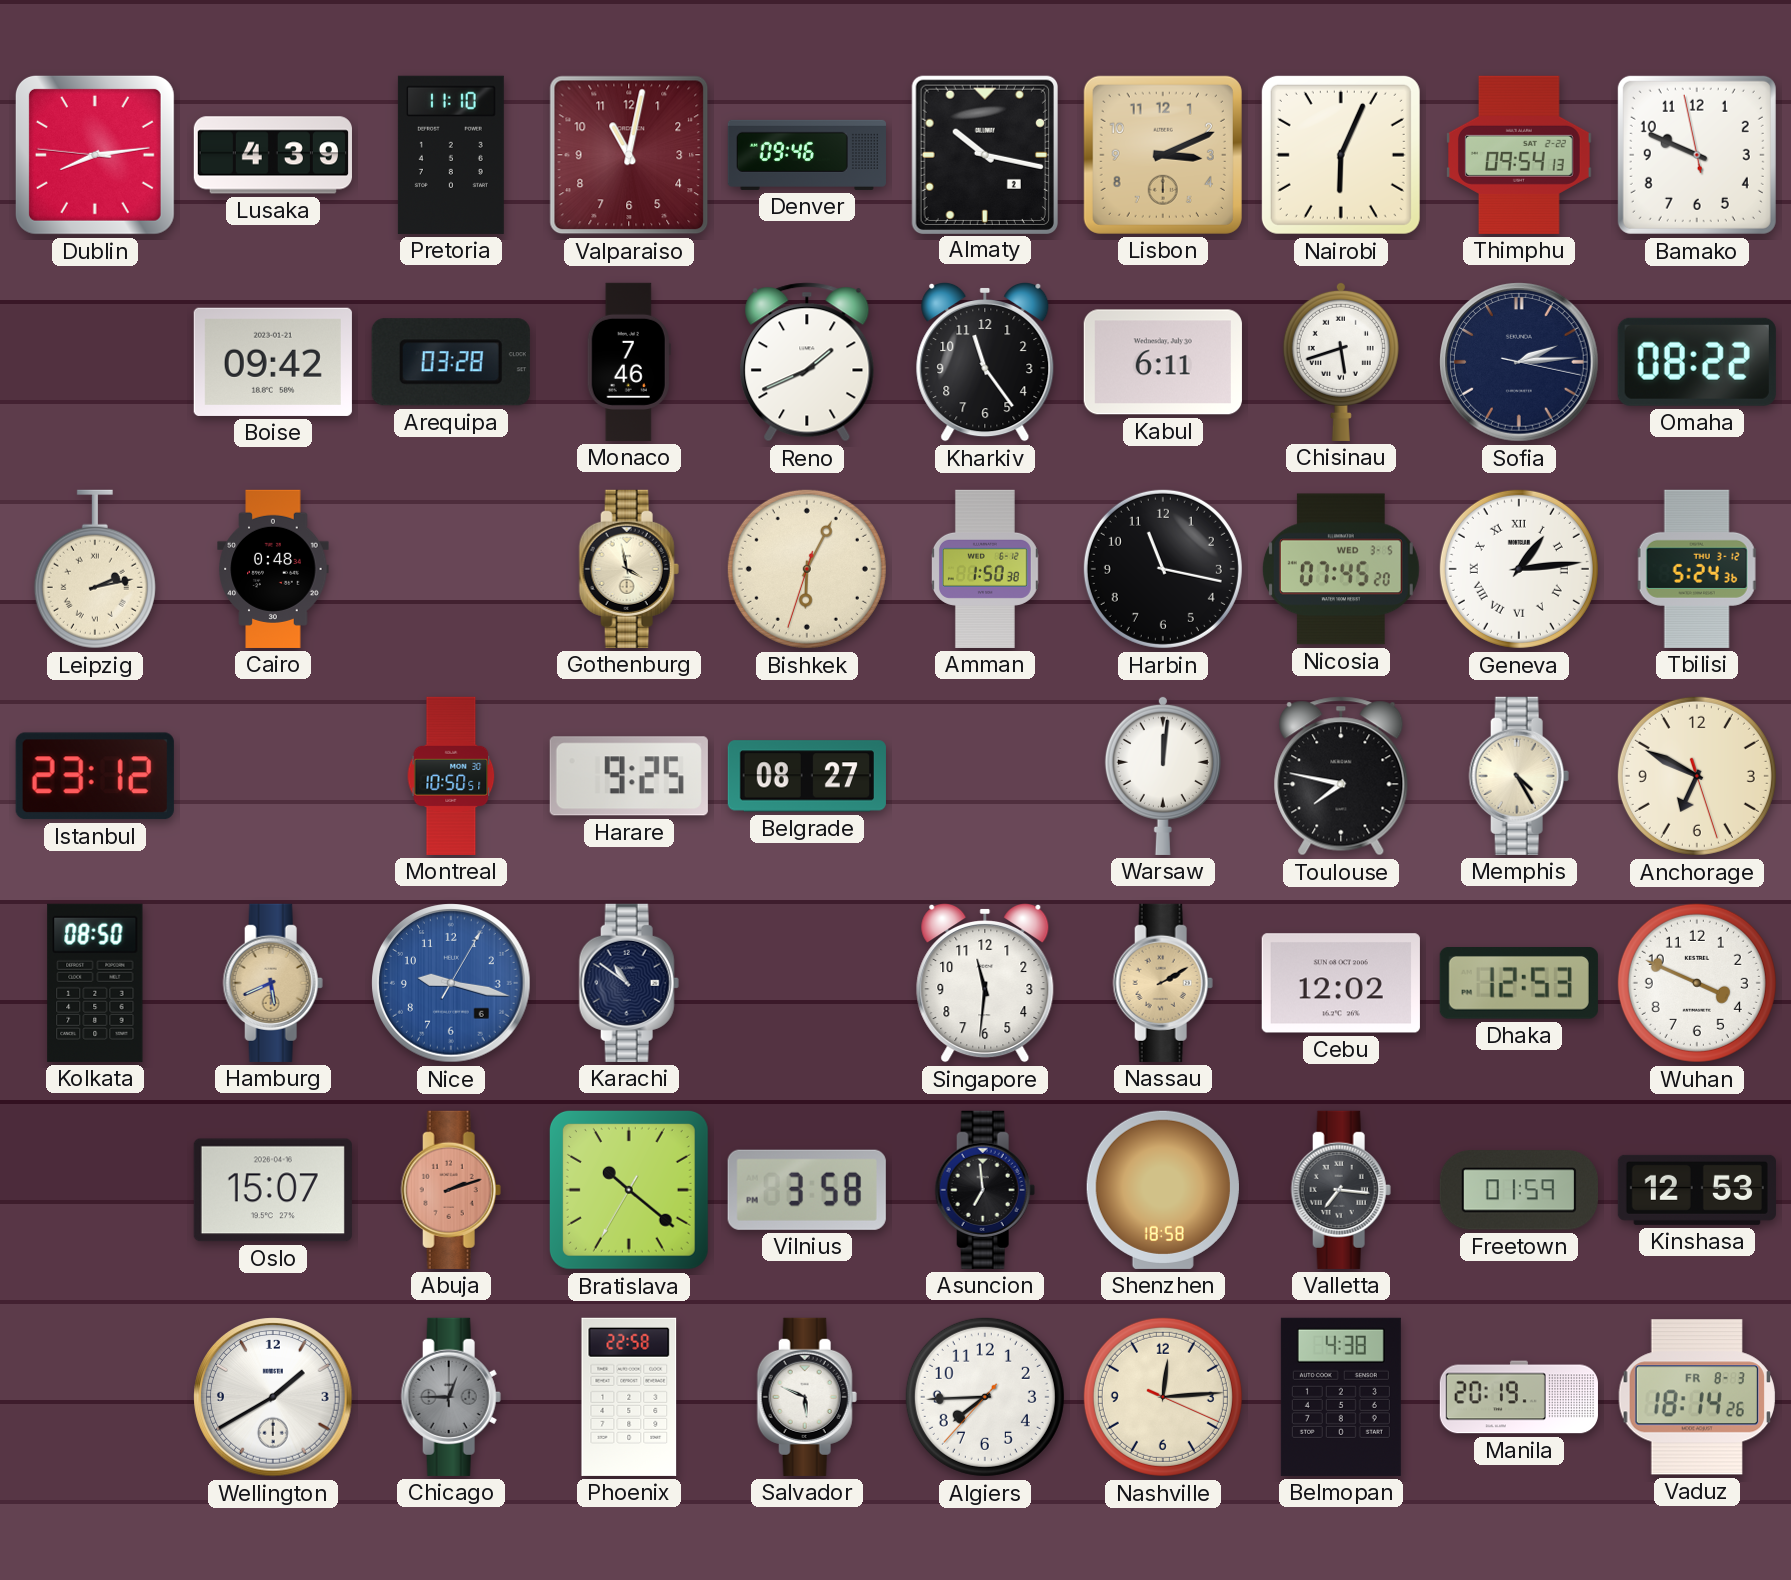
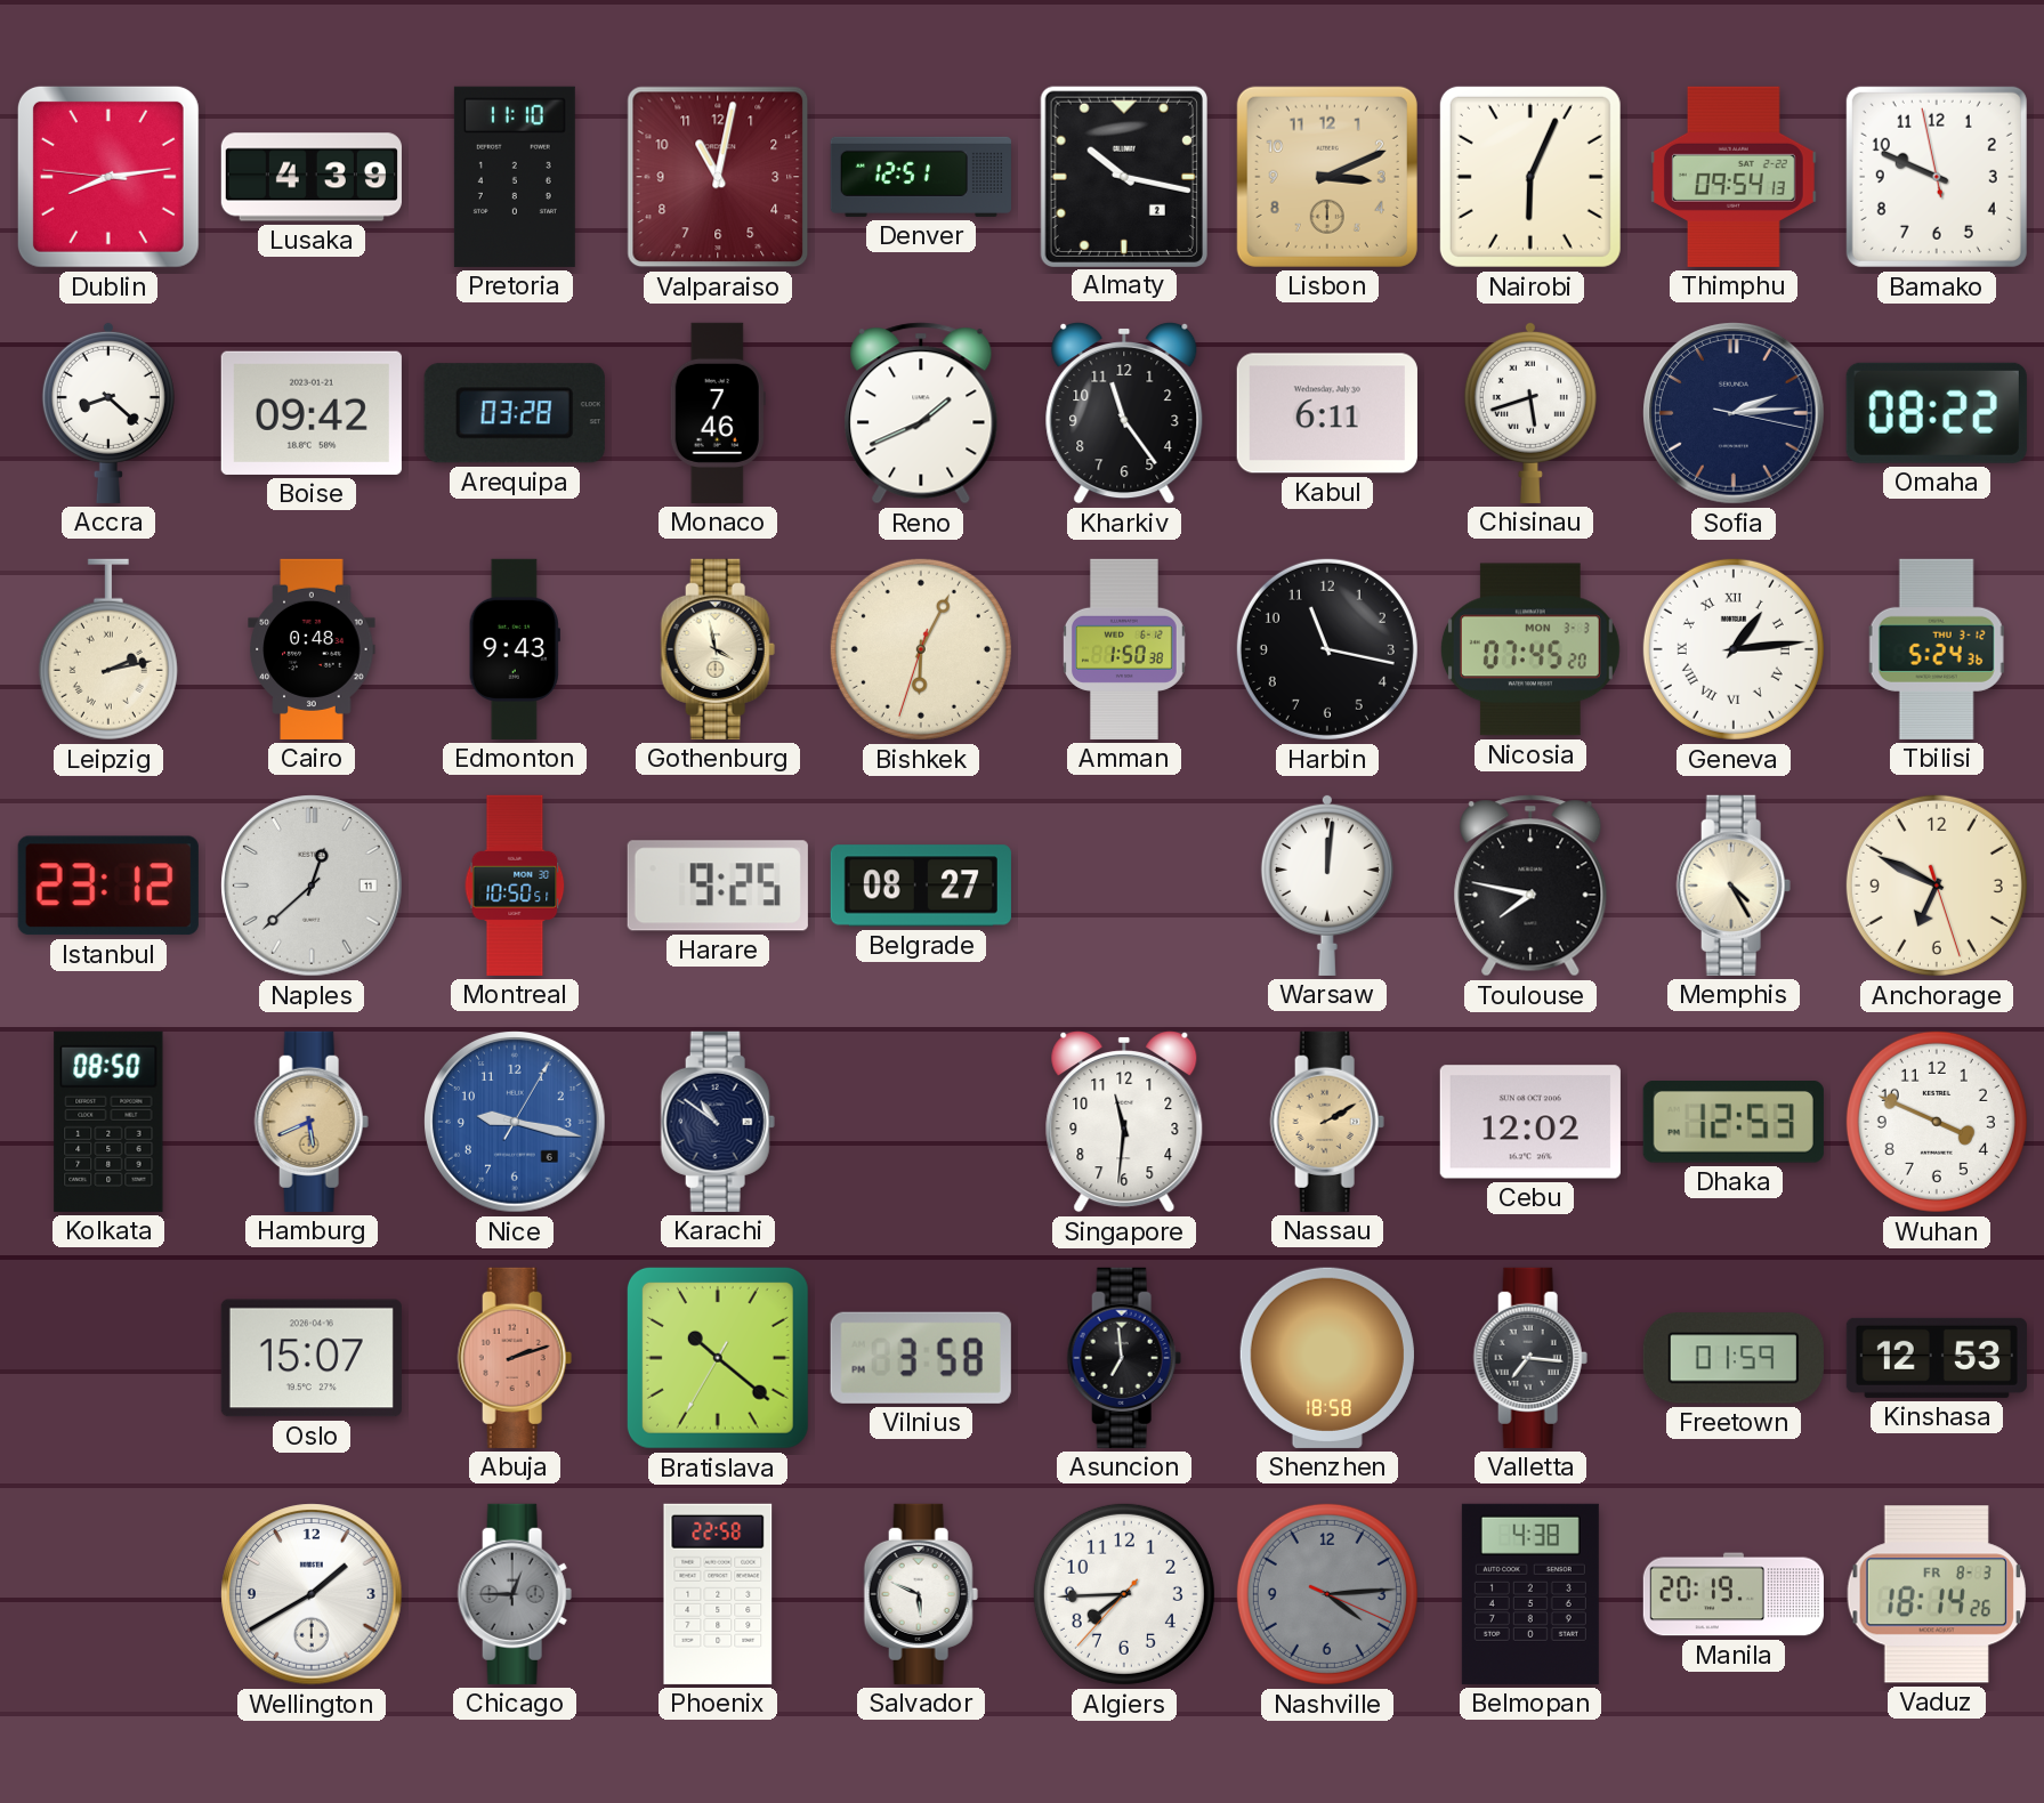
Denver: 09:46 -> 12:51
Accra: none -> 8:22
Edmonton: none -> 9:43
Nicosia date: WED 3-5 -> MON 3-3
Naples: none -> 12:38
Nashville: 12:14 -> 4:14
Nashville dial: cream -> grey
